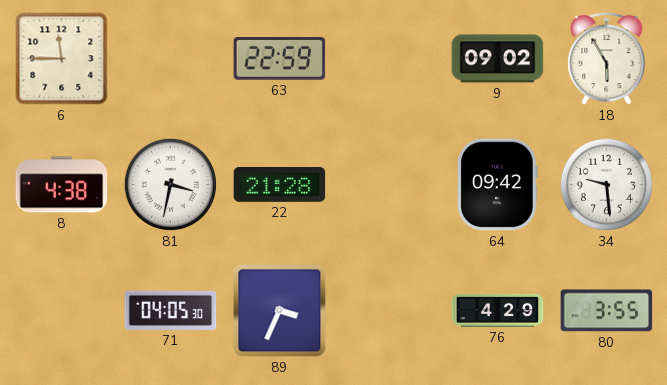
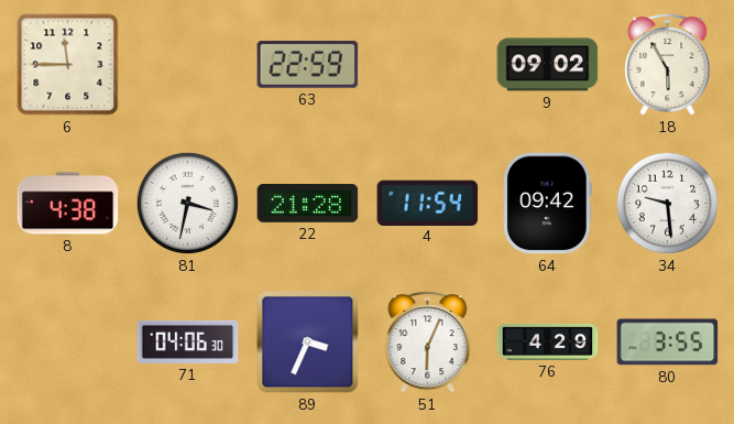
4: none -> 11:54
71: 04:05 -> 04:06
51: none -> 6:04
